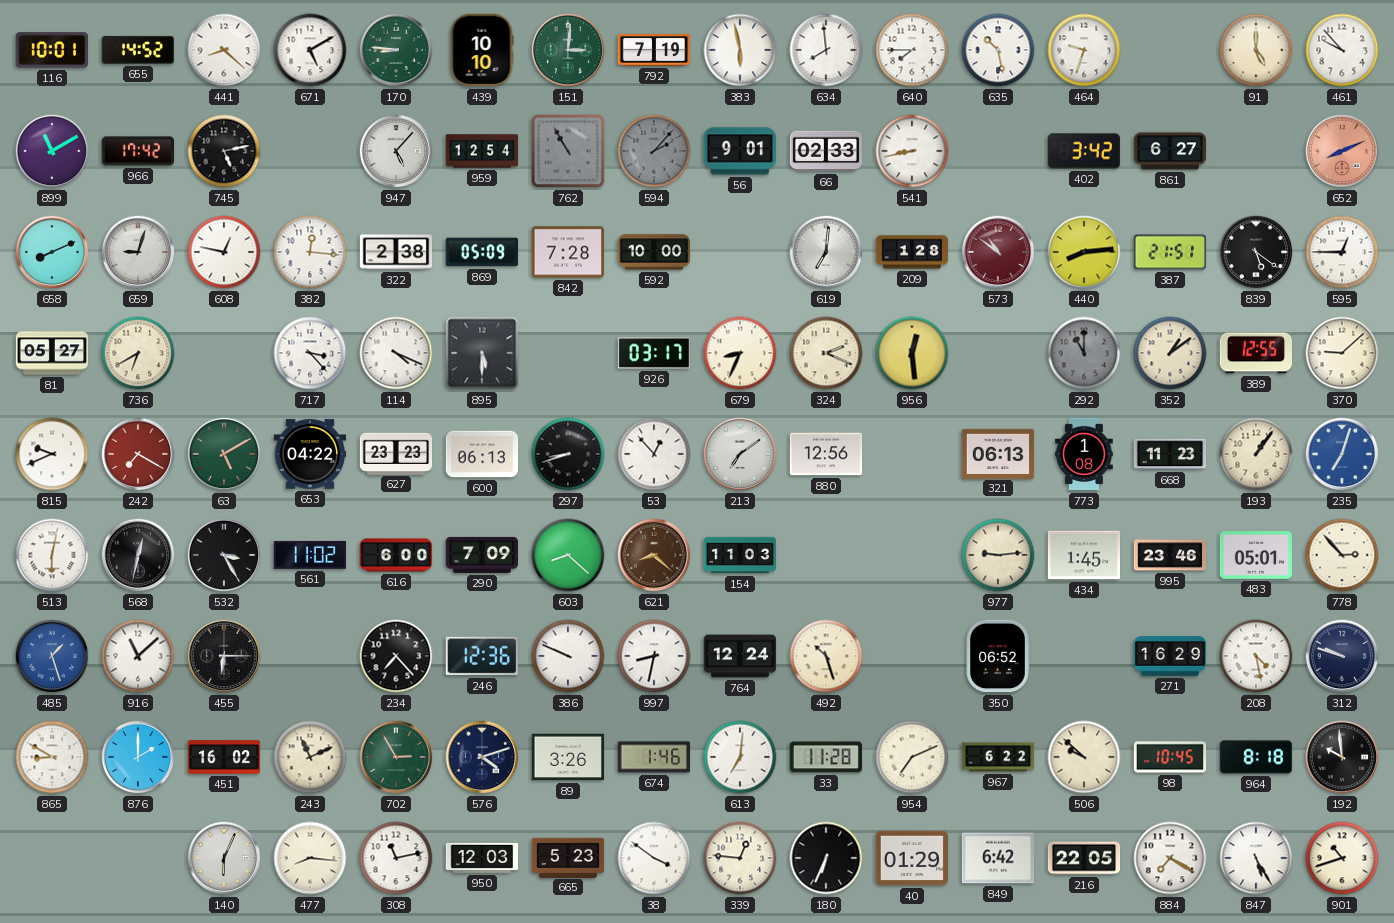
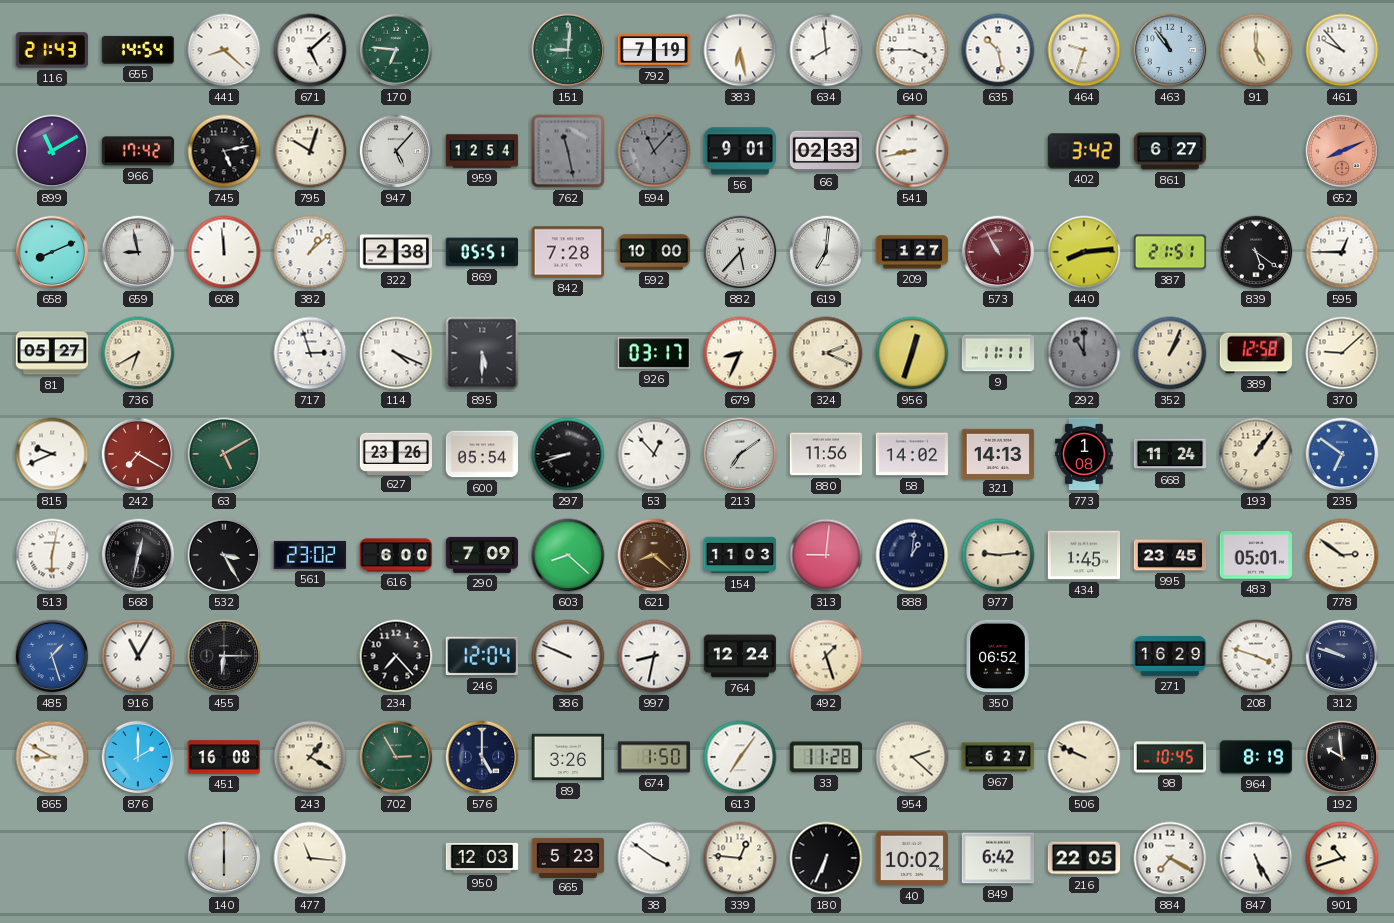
116: 10:01 -> 21:43
655: 14:52 -> 14:54
671: 5:10 -> 5:08
170: 8:46 -> 6:46
439: 10:10 -> none
151: 3:01 -> 9:01
383: 5:58 -> 6:28
640: 7:45 -> 3:45
463: none -> 10:54
795: none -> 10:03
762: 10:55 -> 11:28
594: 2:07 -> 11:07
659: 9:03 -> 8:58
608: 12:47 -> 11:59
382: 12:16 -> 1:08
869: 05:09 -> 05:51
882: none -> 5:37
209: 1:28 -> 1:27
573: 10:51 -> 10:55
717: 3:23 -> 2:57
956: 12:29 -> 12:33
9: none -> 11:11
352: 1:09 -> 1:04
389: 12:55 -> 12:58
653: 04:22 -> none
627: 23:23 -> 23:26
600: 06:13 -> 05:54
880: 12:56 -> 11:56
58: none -> 14:02
321: 06:13 -> 14:13
668: 11:23 -> 11:24
235: 7:03 -> 6:51
561: 11:02 -> 23:02
313: none -> 9:01
888: none -> 1:01
995: 23:46 -> 23:45
778: 2:53 -> 2:51
916: 11:08 -> 11:05
246: 12:36 -> 12:04
492: 10:27 -> 1:27
208: 4:28 -> 3:48
451: 16:02 -> 16:08
243: 11:11 -> 1:20
576: 4:12 -> 5:00
674: 1:46 -> 1:50
613: 7:01 -> 7:06
954: 7:11 -> 2:22
967: 6:22 -> 6:27
506: 9:52 -> 9:49
964: 8:18 -> 8:19
140: 6:04 -> 6:00
477: 8:16 -> 11:16
308: 11:13 -> none
40: 01:29 -> 10:02
